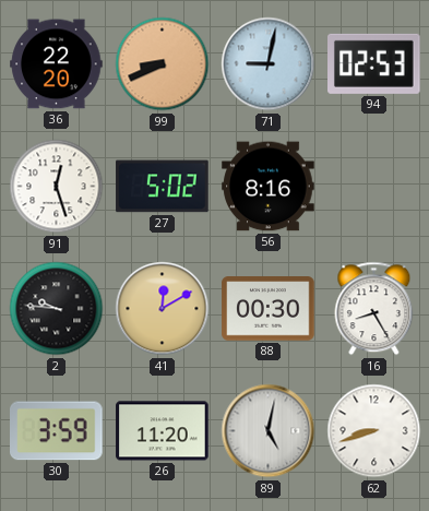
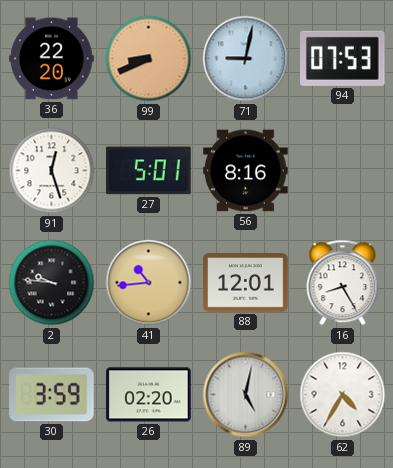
94: 02:53 -> 07:53
27: 5:02 -> 5:01
41: 12:10 -> 10:44
88: 00:30 -> 12:01
26: 11:20 -> 02:20
62: 8:42 -> 4:35
